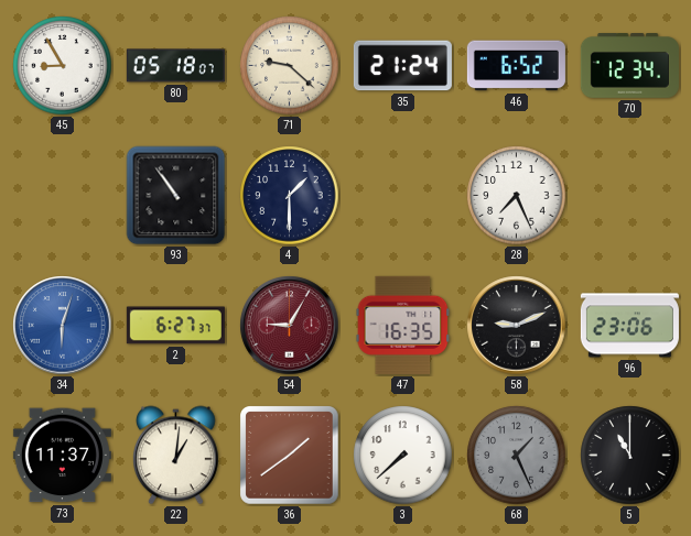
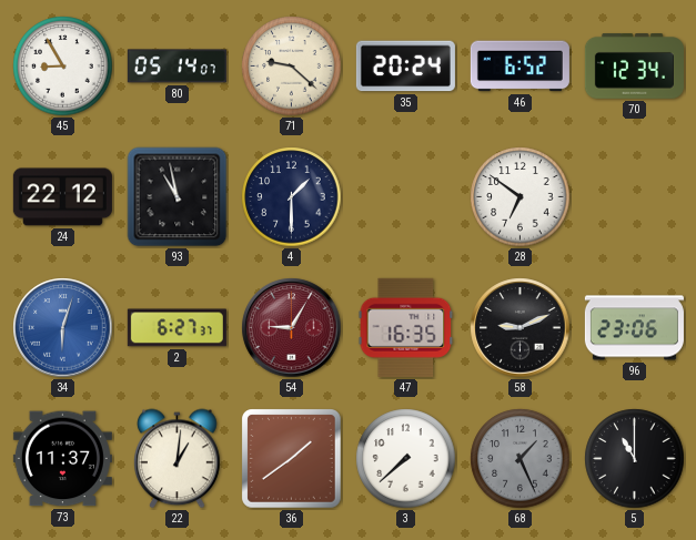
80: 05:18 -> 05:14
35: 21:24 -> 20:24
24: none -> 22:12
93: 10:54 -> 10:58
28: 7:26 -> 6:51
